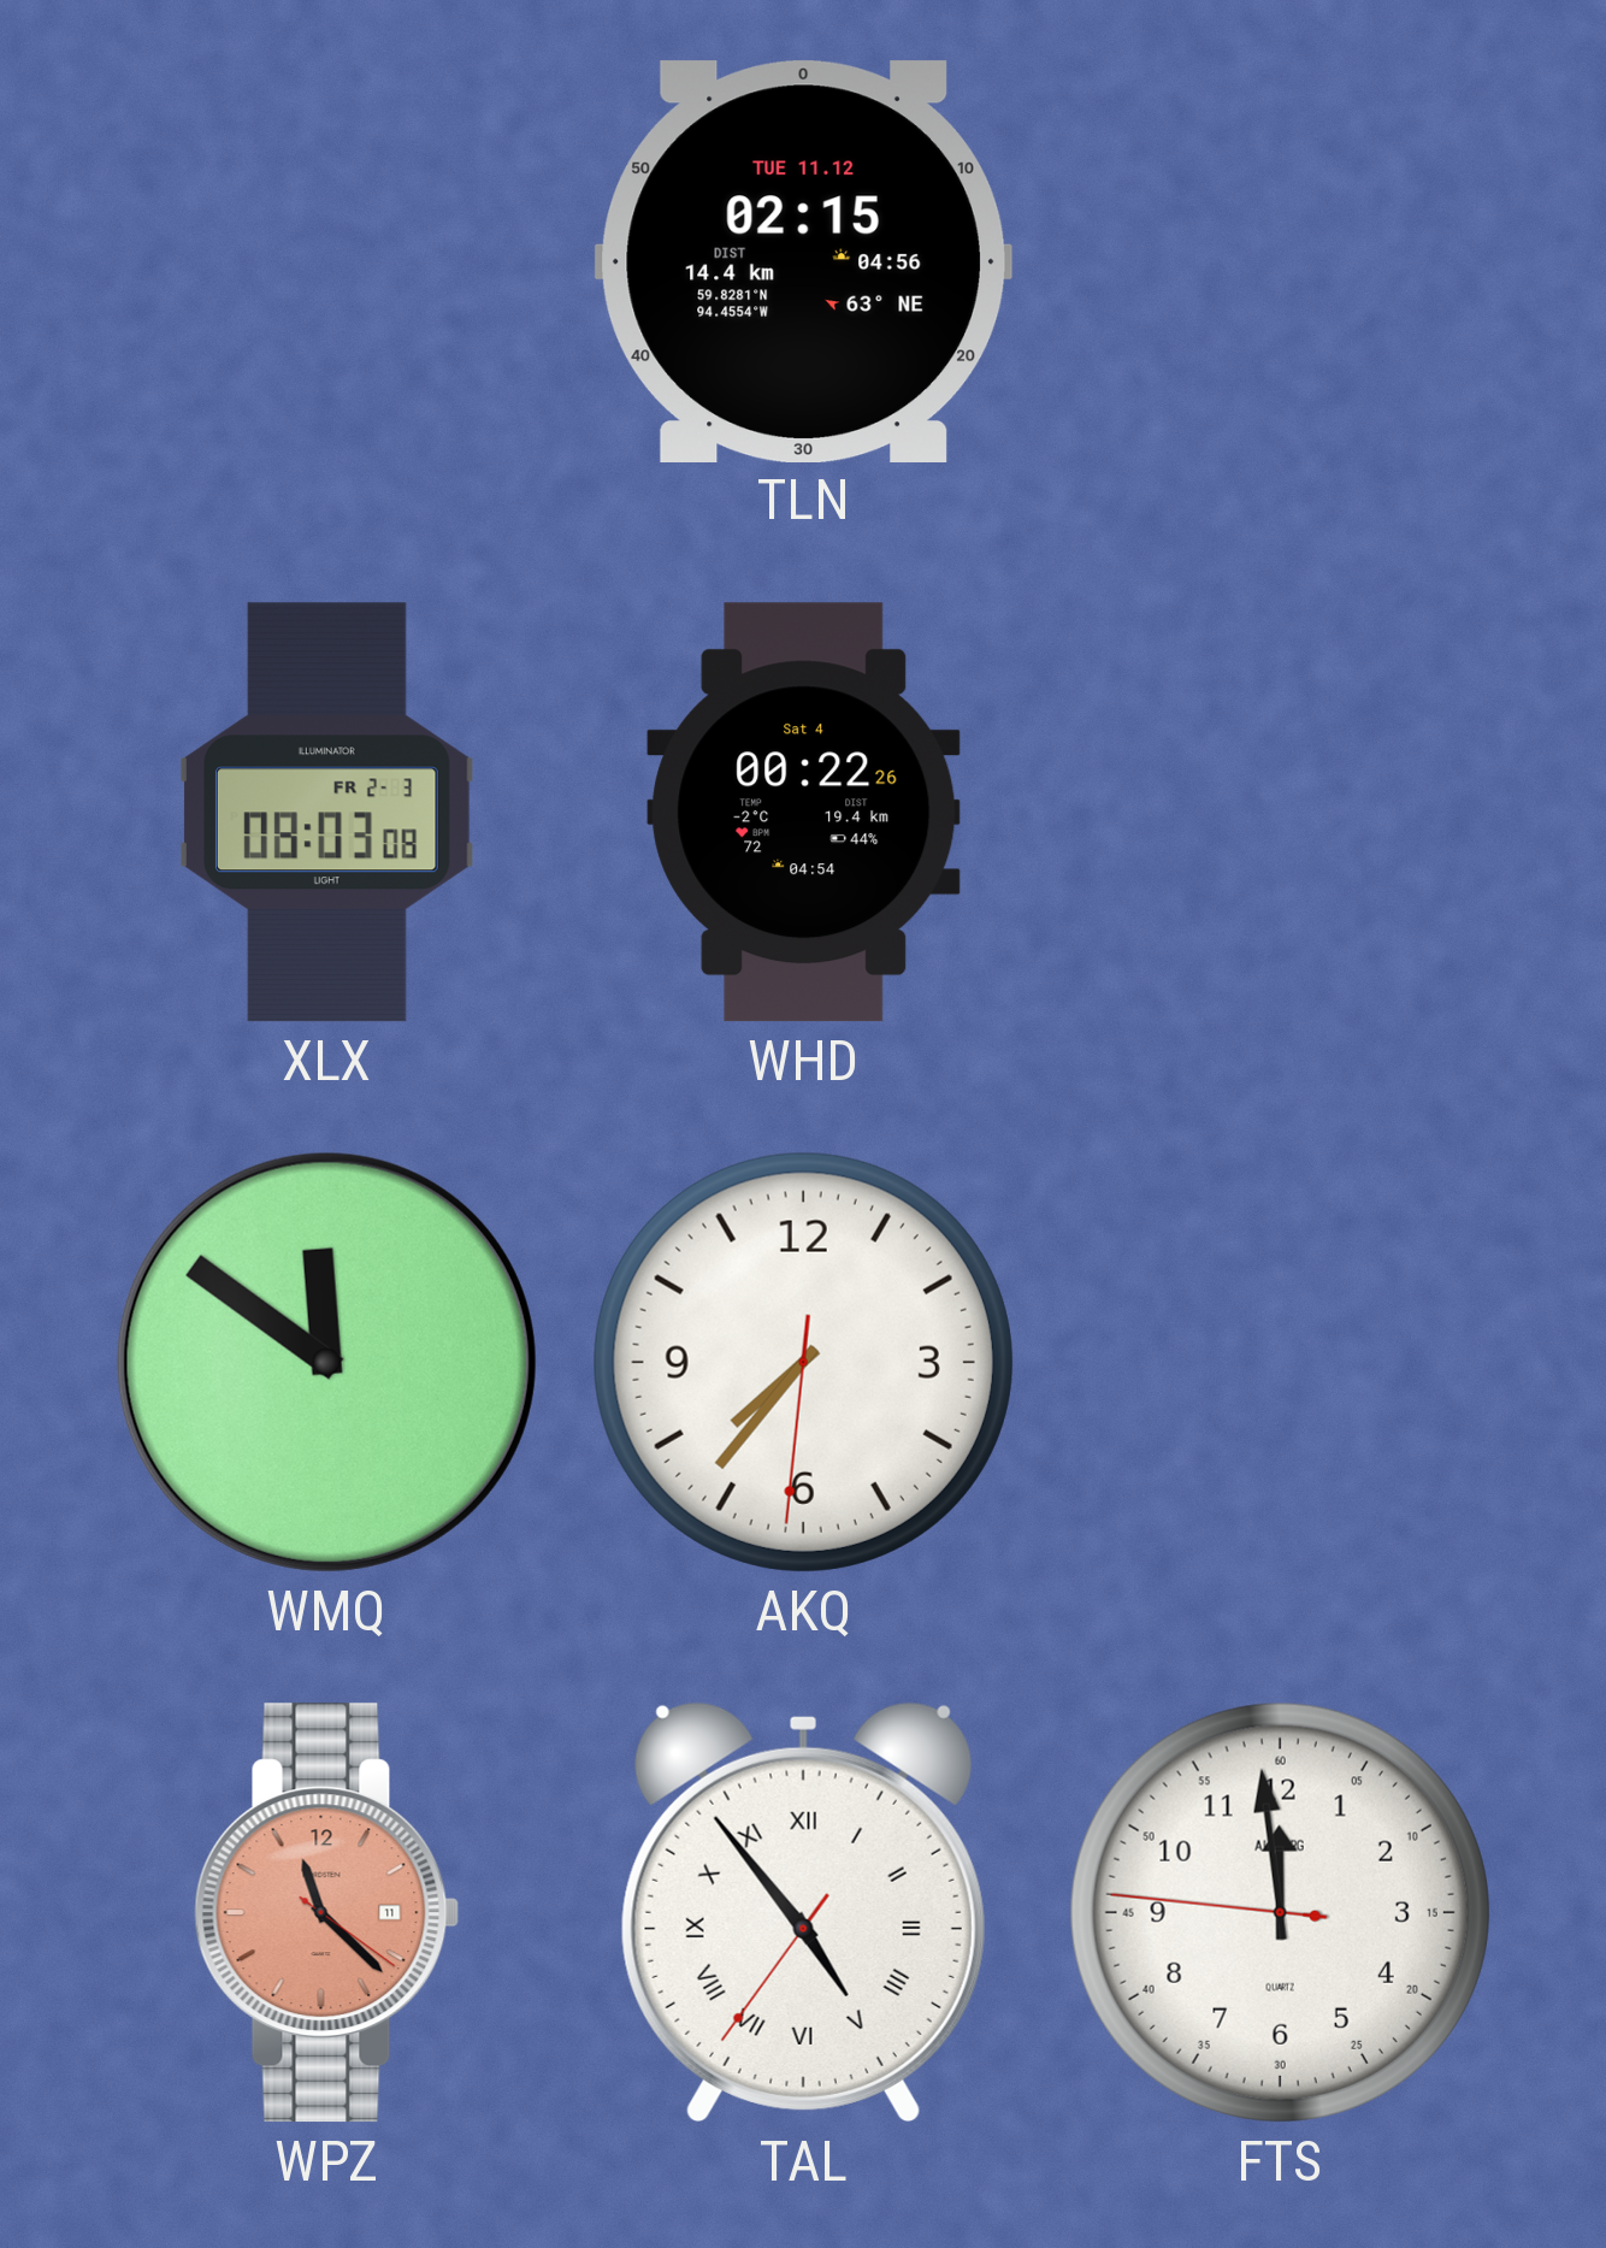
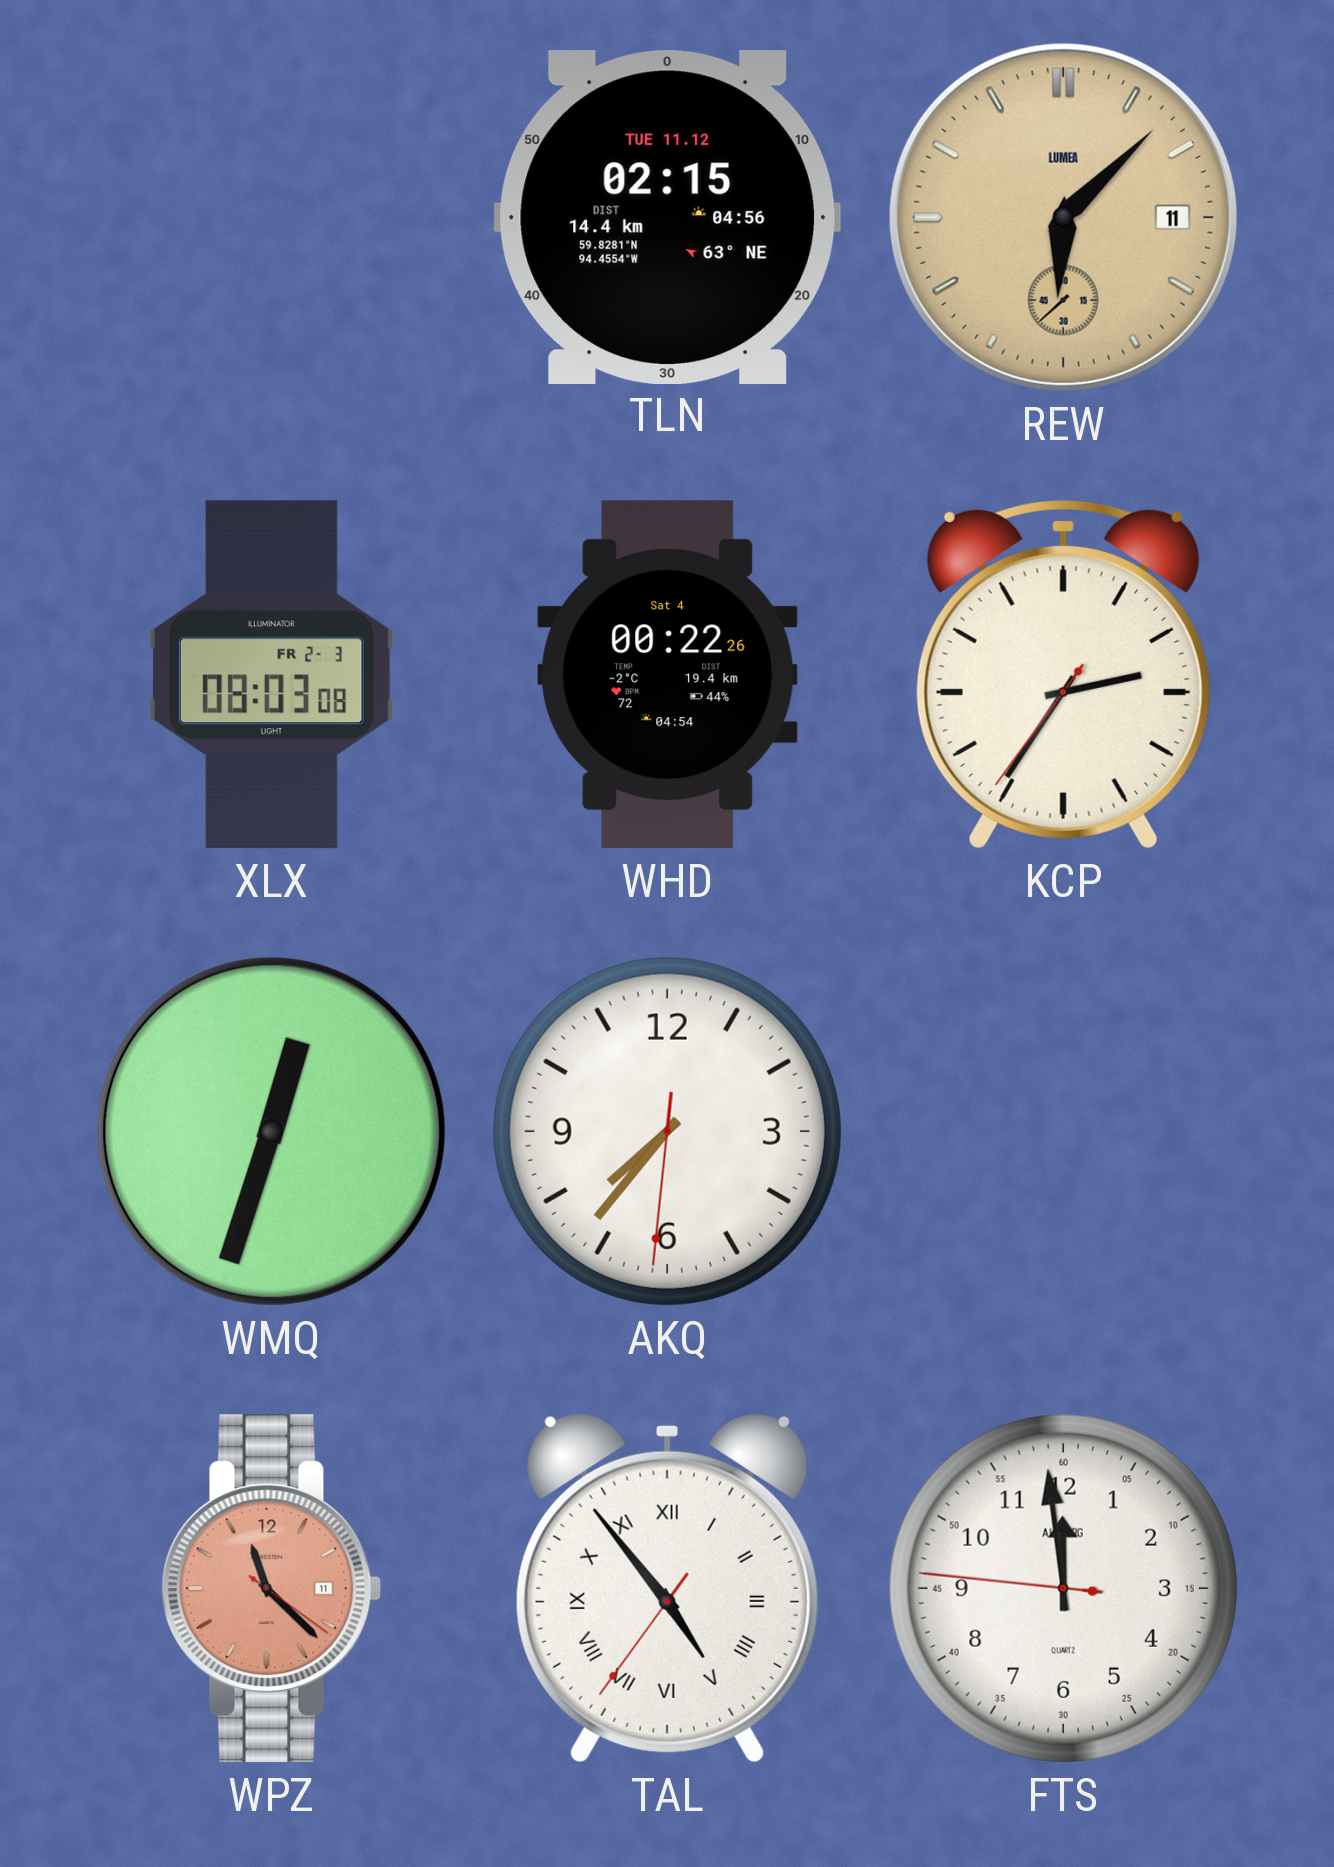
REW: none -> 6:07
KCP: none -> 2:35
WMQ: 11:51 -> 12:33
